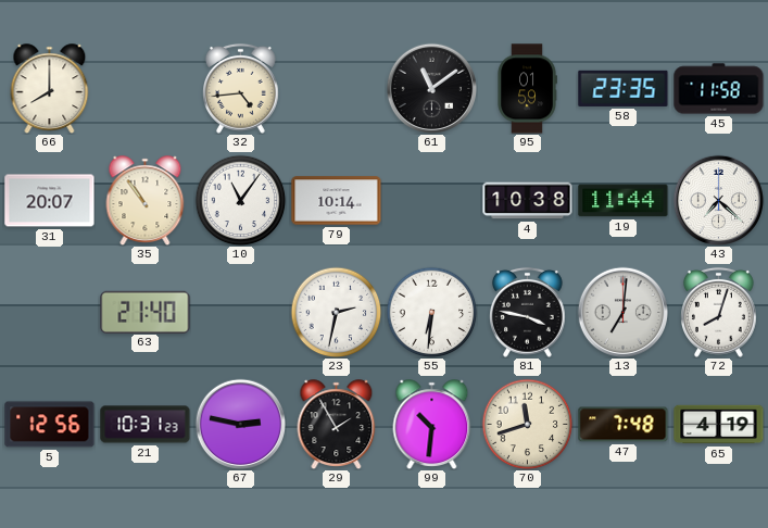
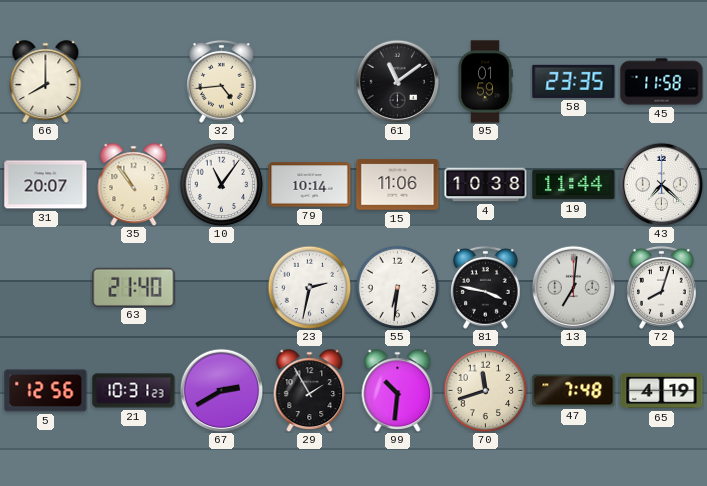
15: none -> 11:06
67: 2:47 -> 2:40
